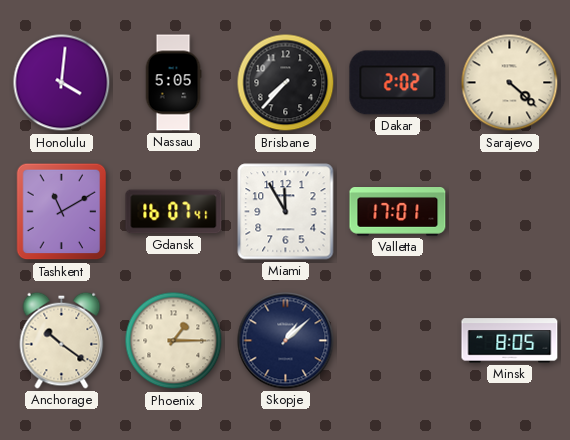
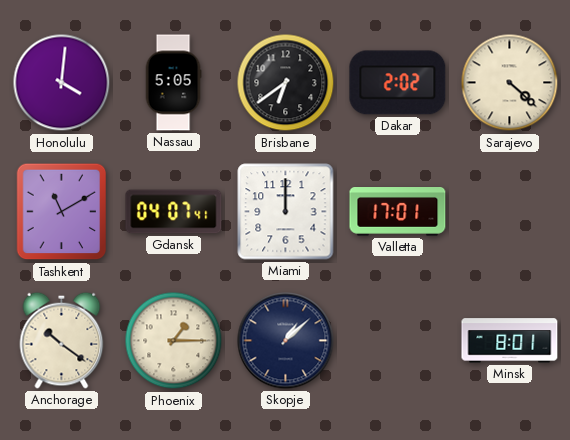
Brisbane: 7:37 -> 6:39
Gdansk: 16:07 -> 04:07
Miami: 11:55 -> 12:00
Minsk: 8:05 -> 8:01
